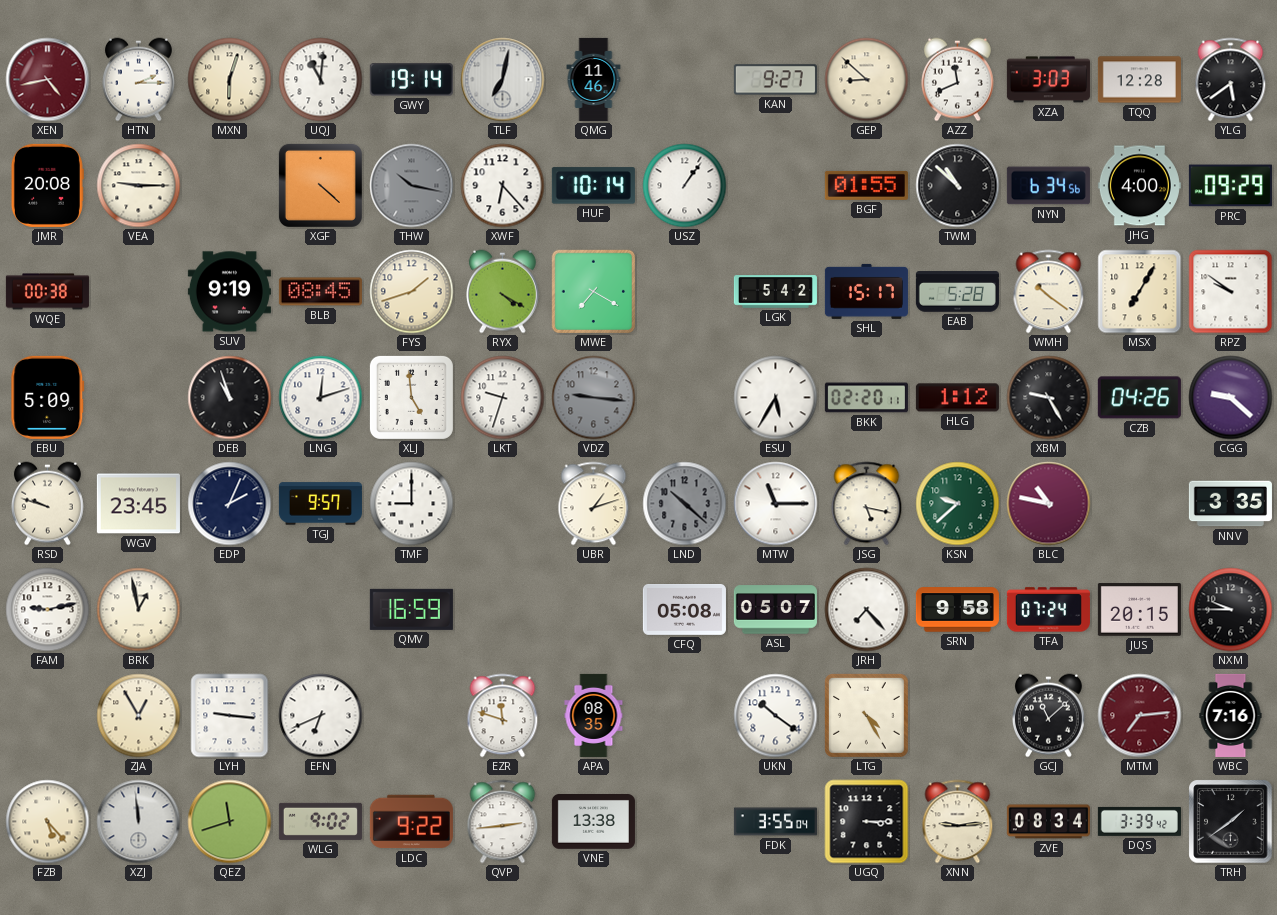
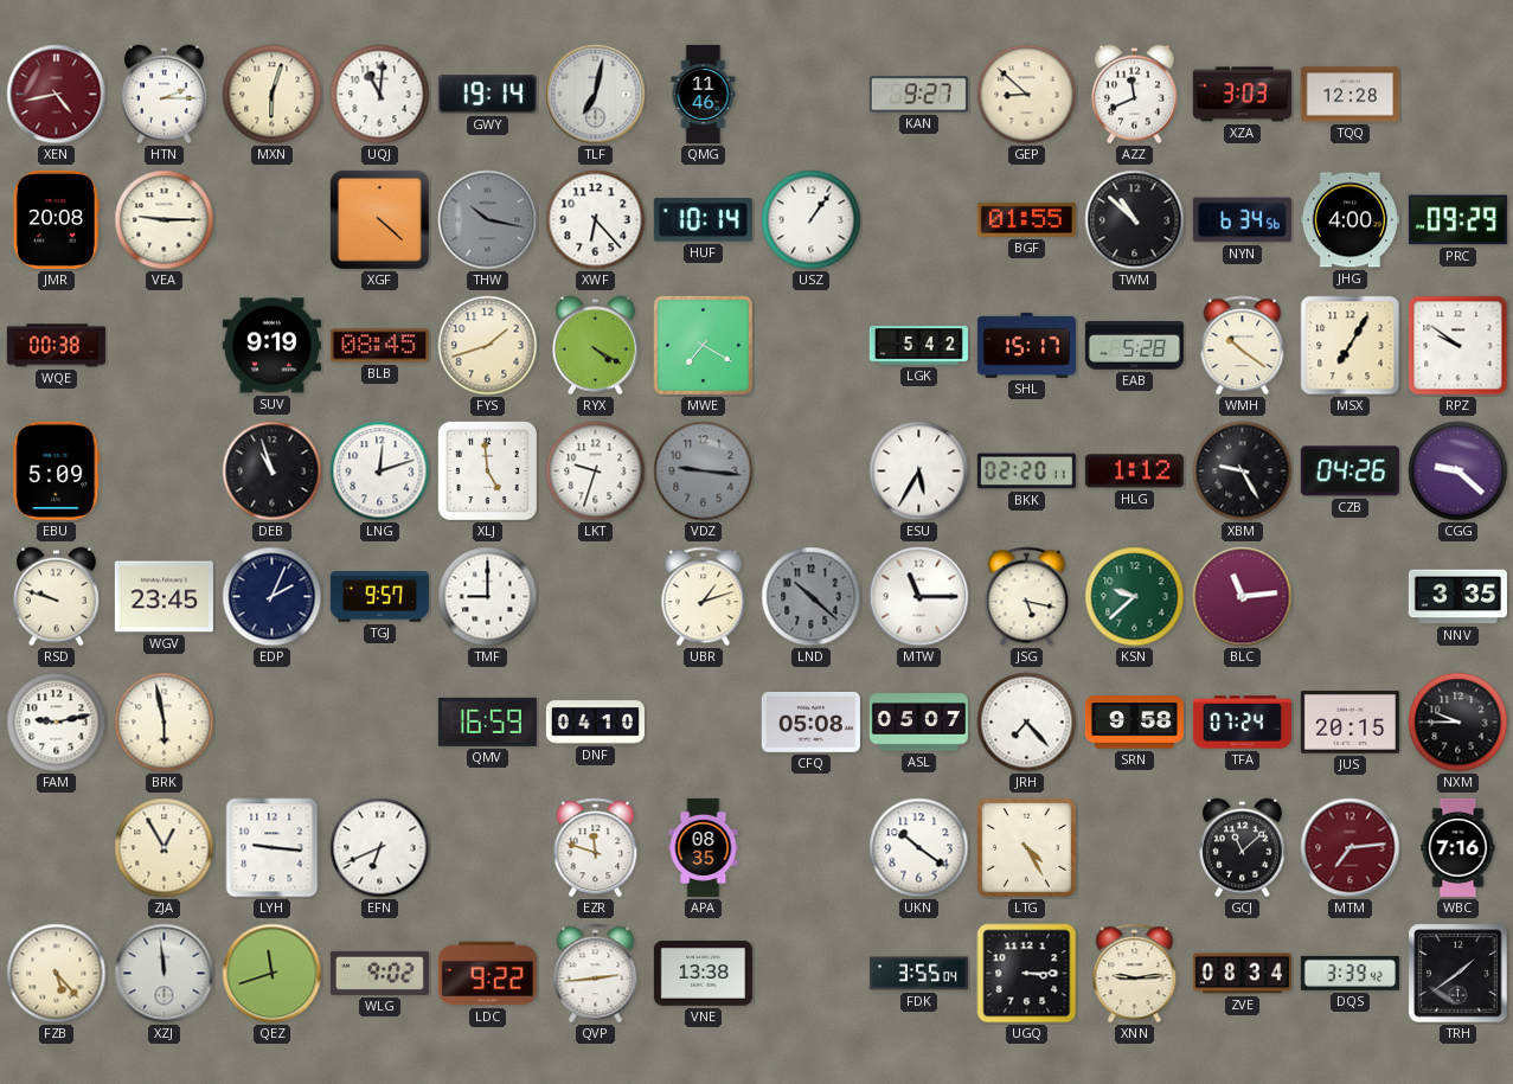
YLG: 5:39 -> none
BLC: 10:47 -> 11:14
BRK: 12:58 -> 5:58
DNF: none -> 04:10
